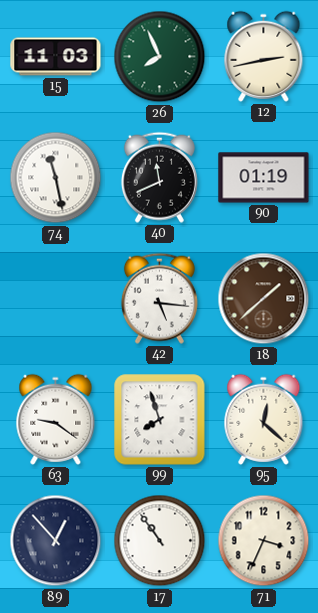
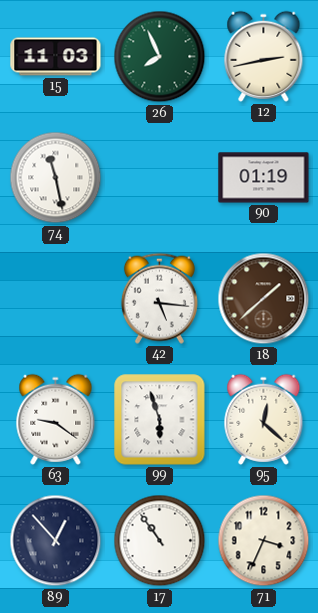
40: 11:41 -> none
99: 7:57 -> 5:57
